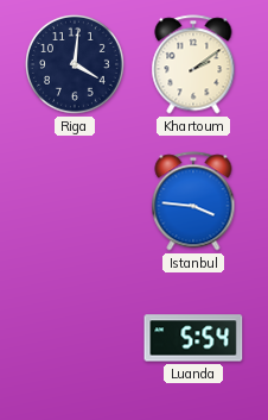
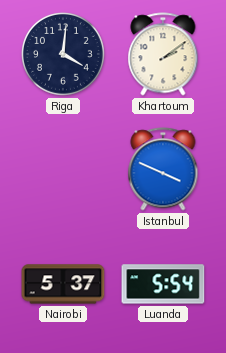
Istanbul: 3:46 -> 3:49
Nairobi: none -> 5:37
